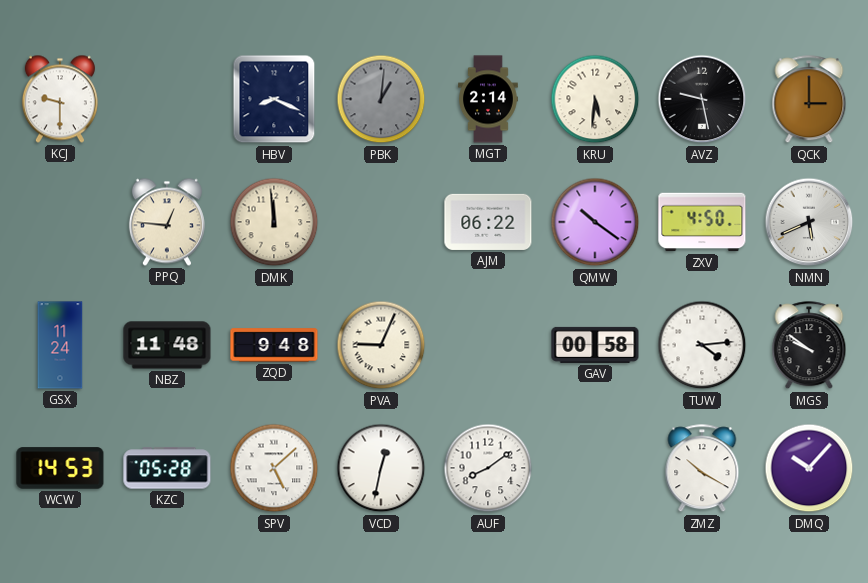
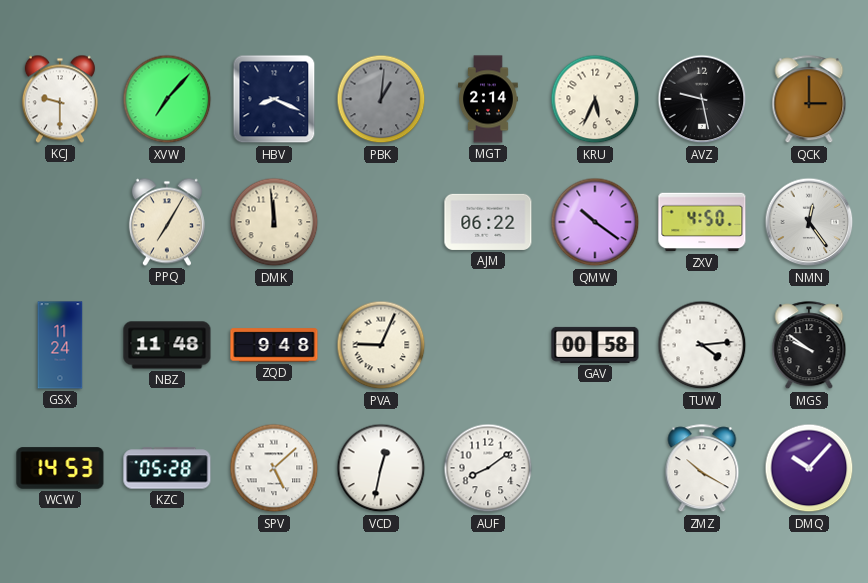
XVW: none -> 7:07
KRU: 5:31 -> 5:34
PPQ: 12:46 -> 7:05
NMN: 5:41 -> 12:24
